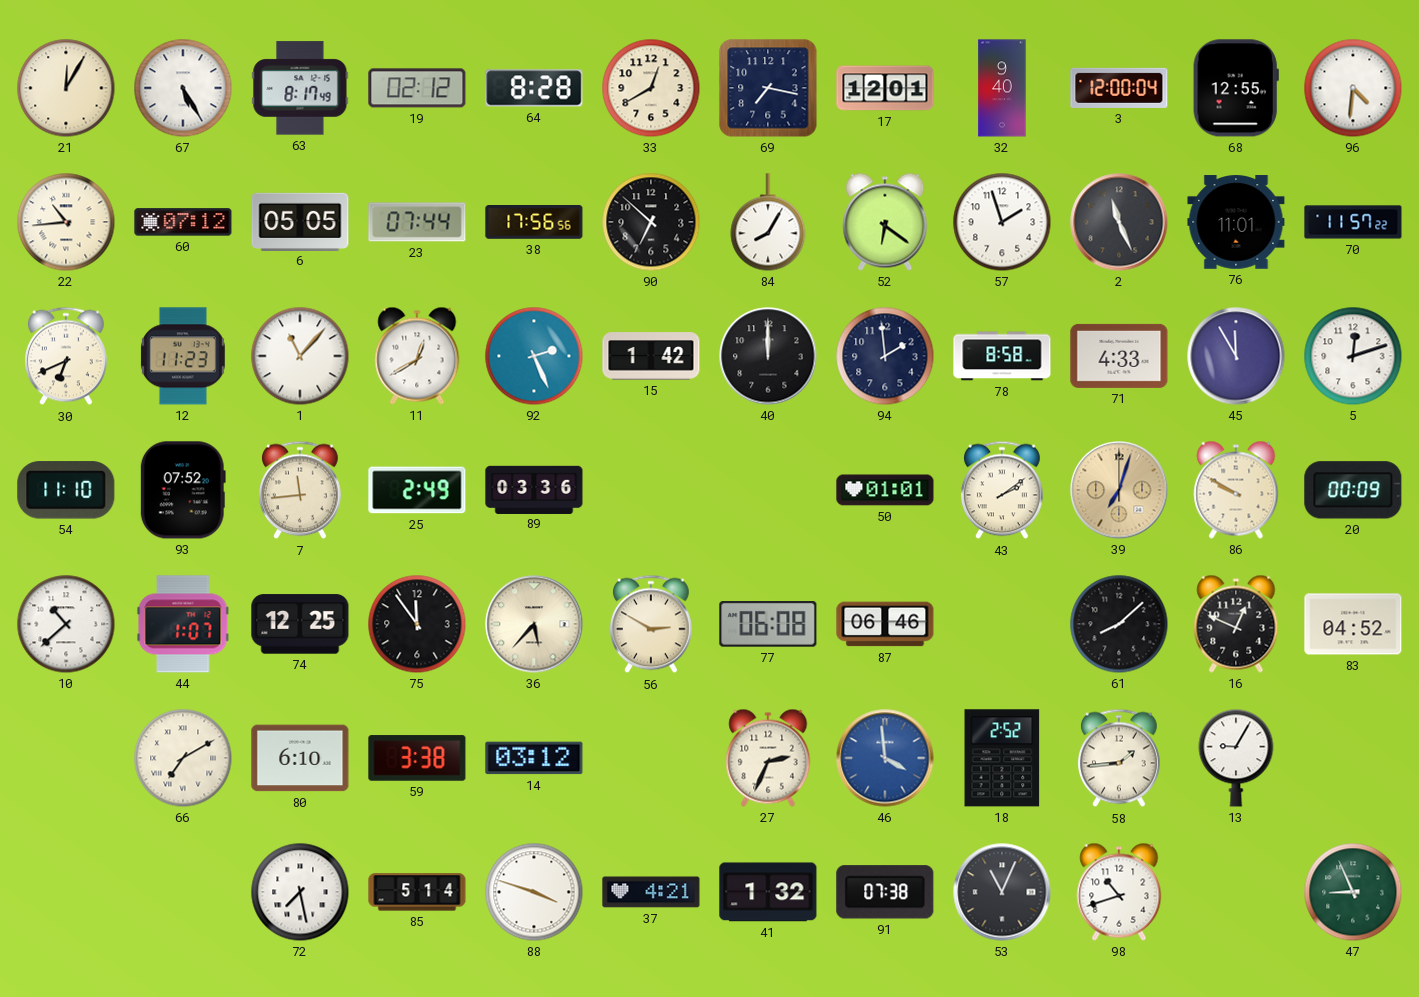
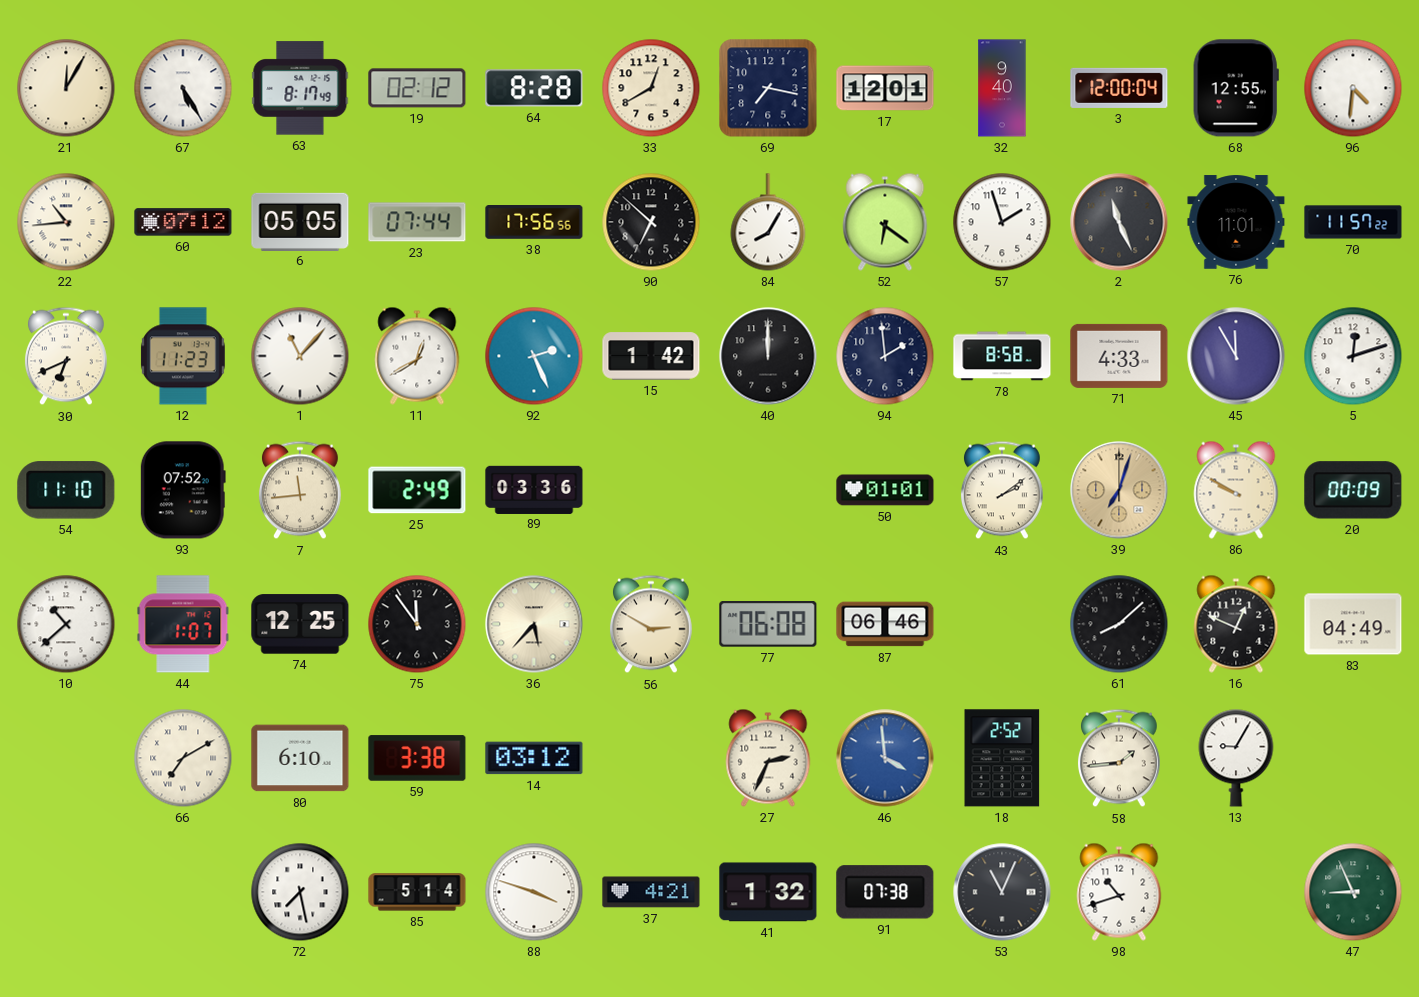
83: 04:52 -> 04:49
